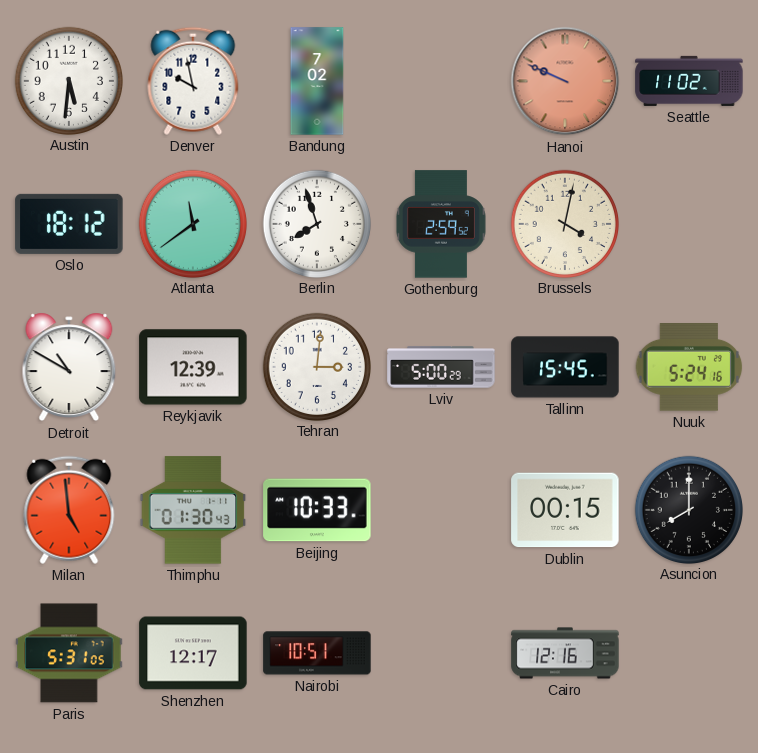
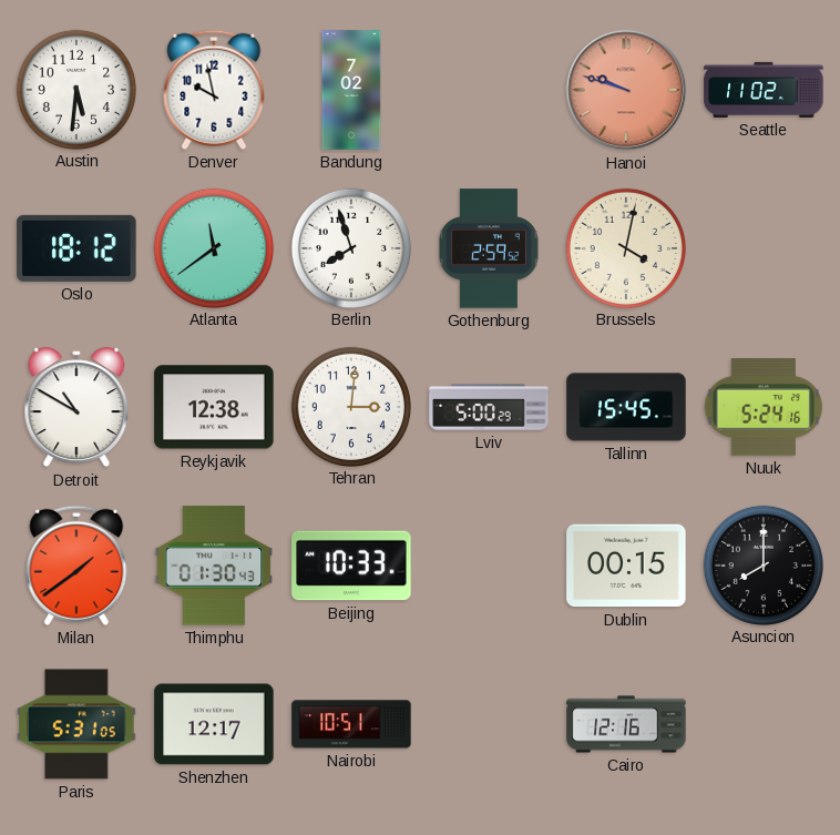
Hanoi: 9:49 -> 9:48
Reykjavik: 12:39 -> 12:38
Milan: 4:59 -> 1:39
